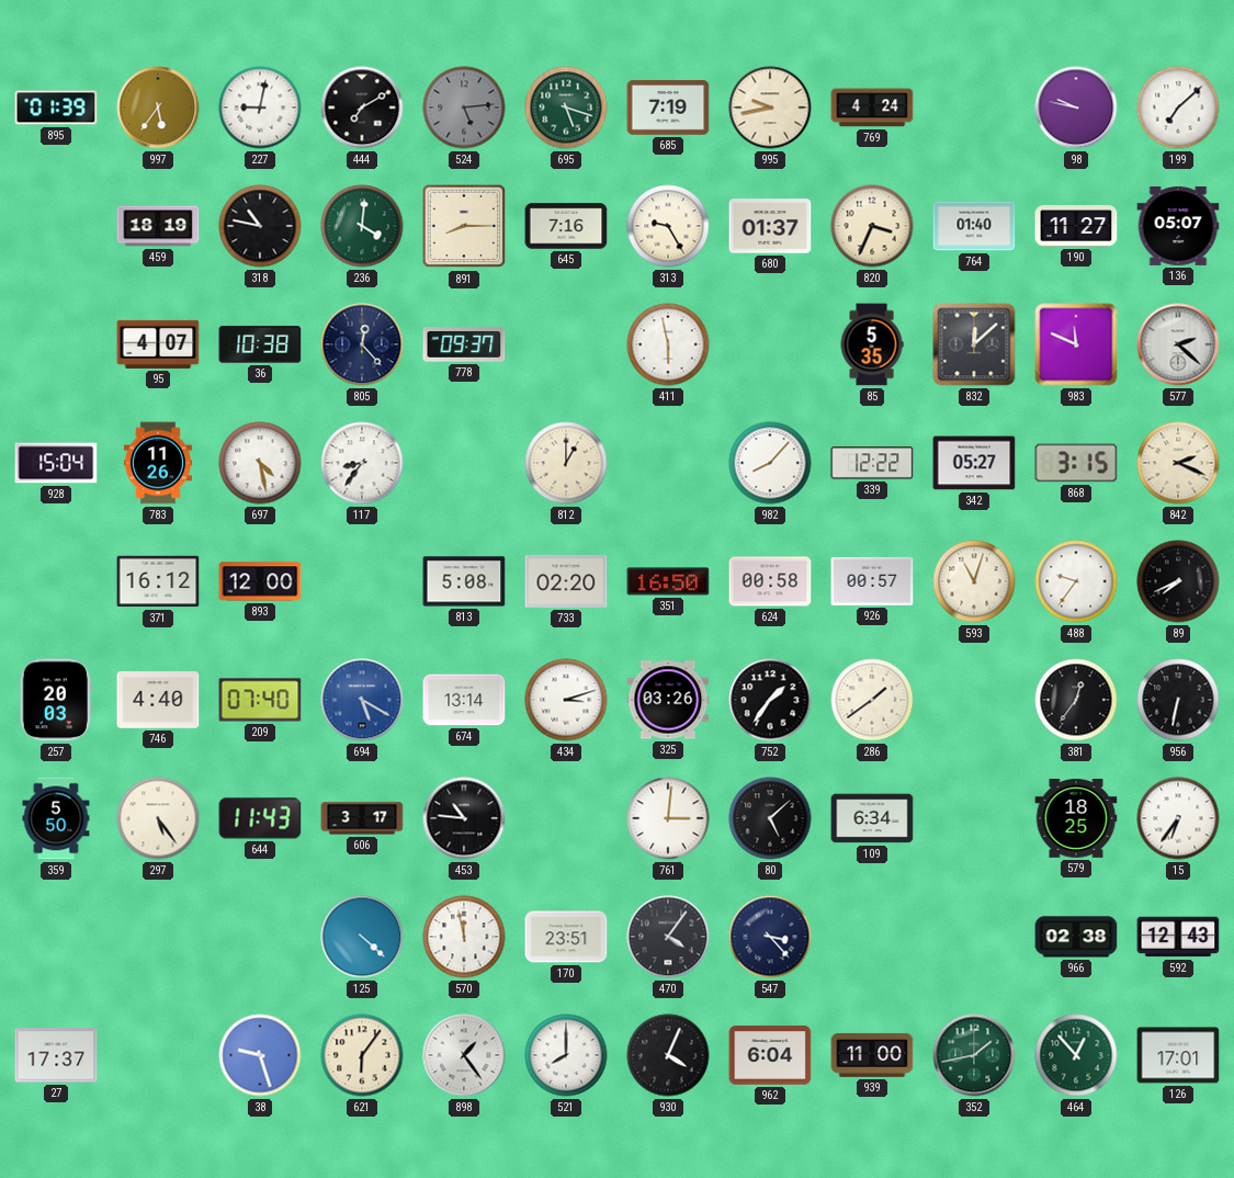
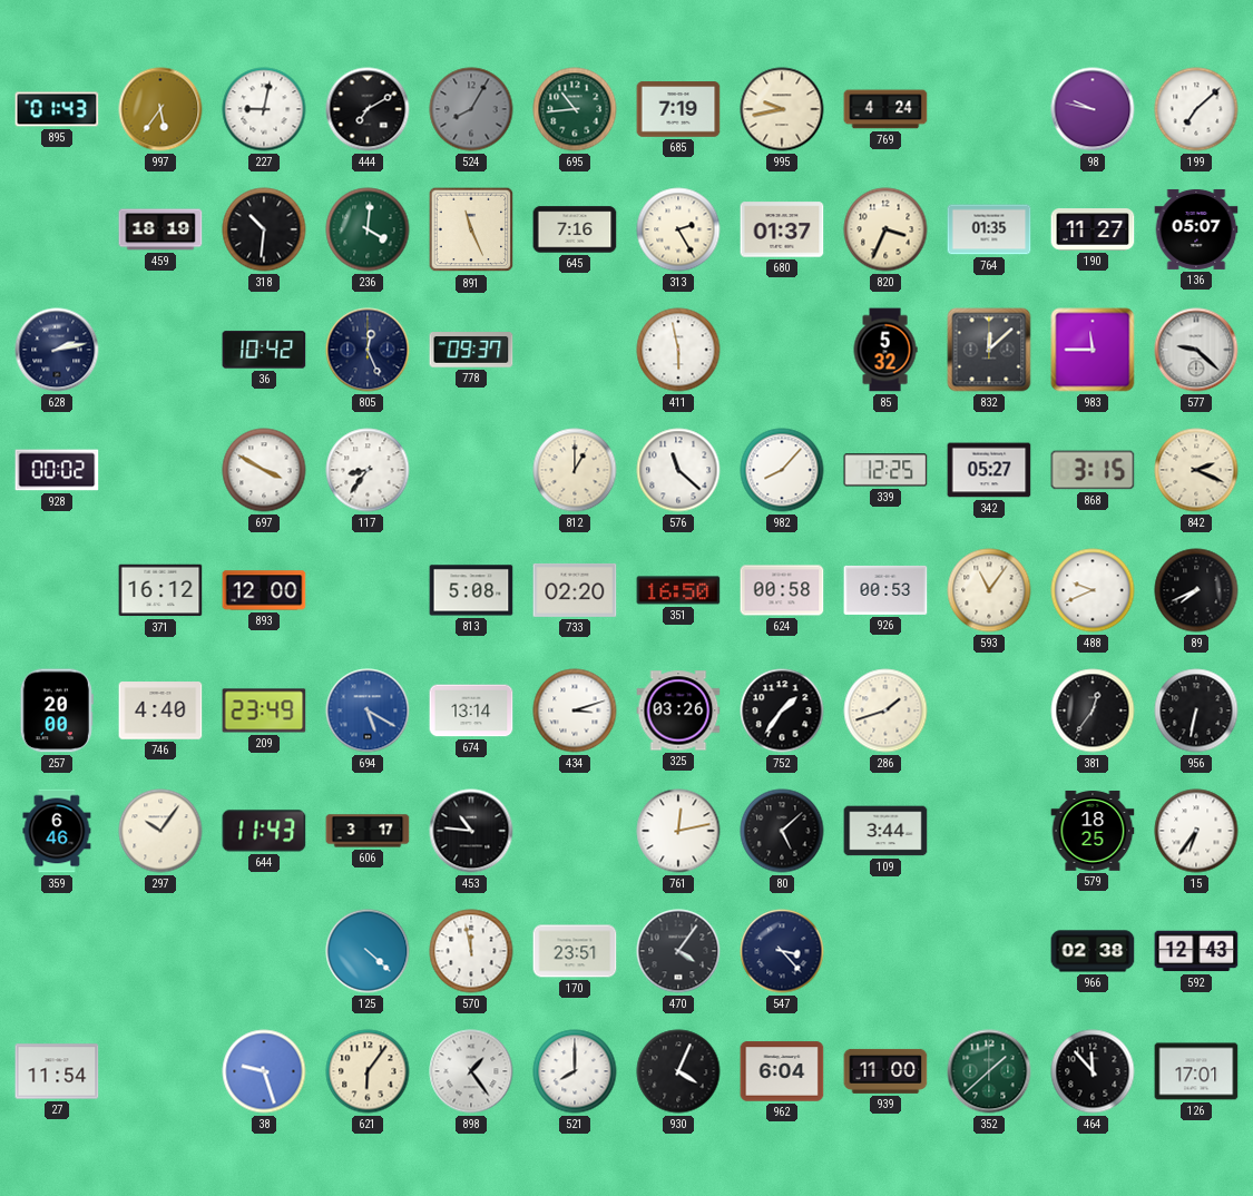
895: 01:39 -> 01:43
524: 5:14 -> 8:05
695: 5:18 -> 10:44
318: 10:47 -> 10:31
891: 8:15 -> 11:26
313: 9:25 -> 2:25
764: 01:40 -> 01:35
628: none -> 2:13
95: 4:07 -> none
36: 10:38 -> 10:42
805: 12:23 -> 12:26
85: 5:35 -> 5:32
983: 11:49 -> 11:45
577: 2:22 -> 9:22
928: 15:04 -> 00:02
783: 11:26 -> none
697: 4:28 -> 3:50
576: none -> 11:22
339: 12:22 -> 12:25
926: 00:57 -> 00:53
593: 11:03 -> 11:06
488: 9:36 -> 9:41
257: 20:03 -> 20:00
209: 07:40 -> 23:49
286: 1:39 -> 1:42
359: 5:50 -> 6:46
297: 5:24 -> 10:06
761: 3:01 -> 12:13
109: 6:34 -> 3:44
27: 17:37 -> 11:54
352: 1:43 -> 1:38
464: 12:53 -> 11:53
464 dial: green -> black
